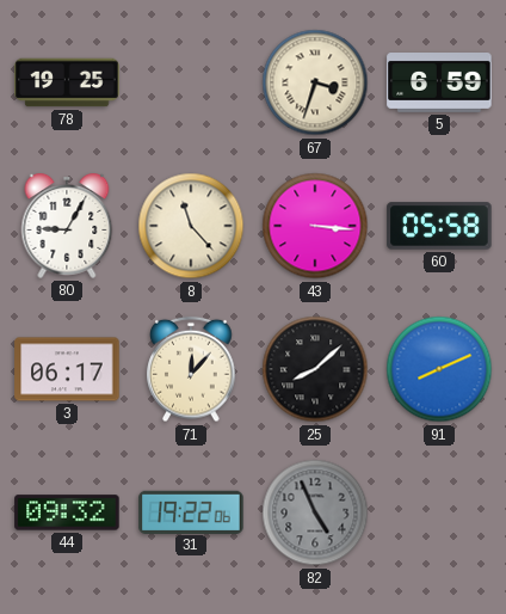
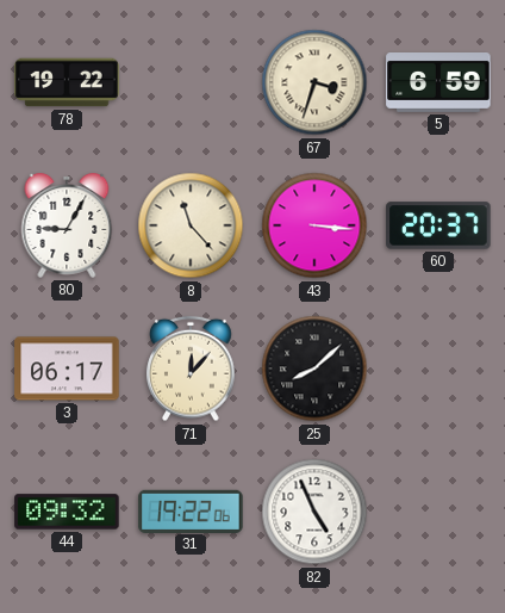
78: 19:25 -> 19:22
60: 05:58 -> 20:37
91: 8:11 -> none
82 dial: grey -> white
